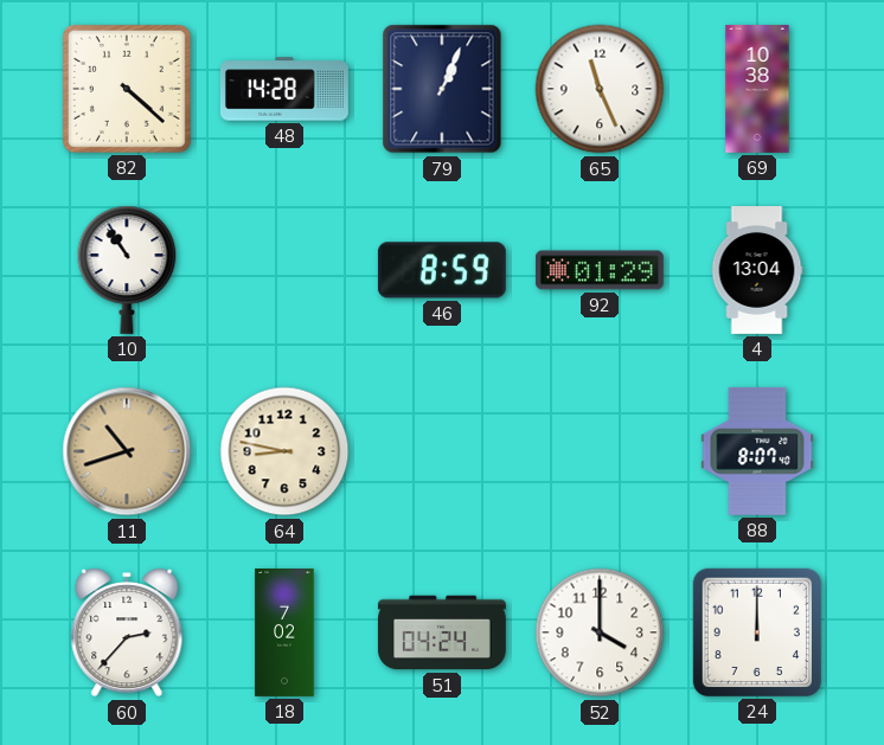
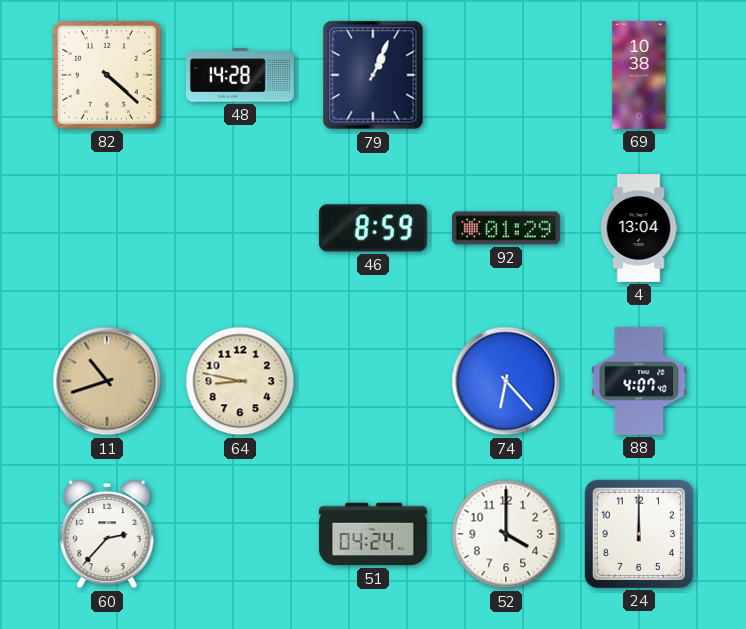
65: 11:26 -> none
10: 10:54 -> none
74: none -> 6:23
88: 8:07 -> 4:07
18: 7:02 -> none
